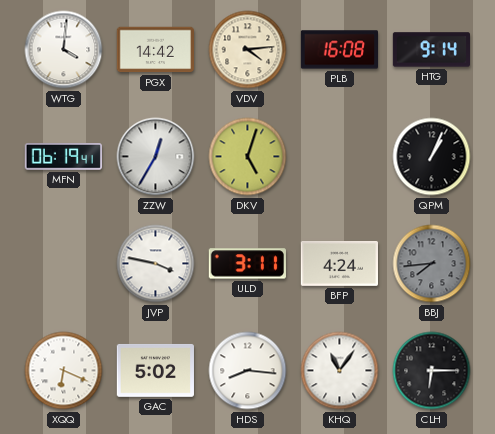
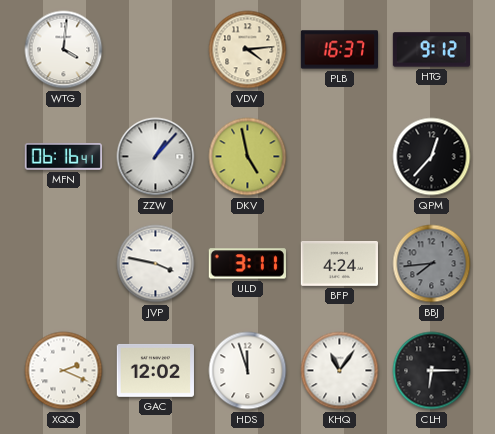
PGX: 14:42 -> none
PLB: 16:08 -> 16:37
HTG: 9:14 -> 9:12
MFN: 06:19 -> 06:16
ZZW: 12:35 -> 1:07
DKV: 5:03 -> 4:58
QPM: 1:04 -> 12:37
XQQ: 6:19 -> 2:19
GAC: 5:02 -> 12:02
HDS: 8:16 -> 11:57
